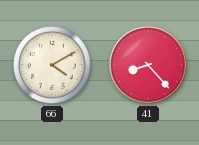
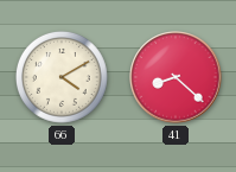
41: 8:23 -> 8:22
